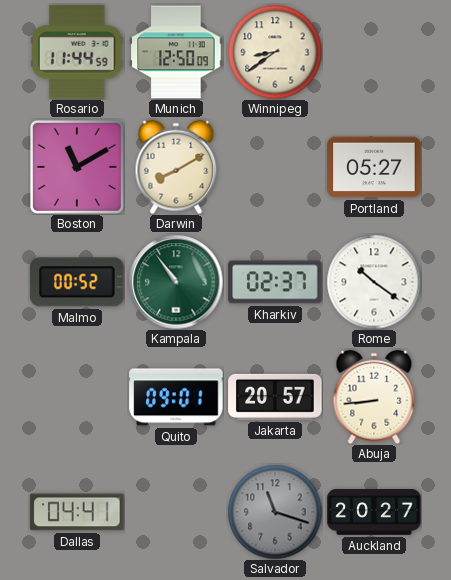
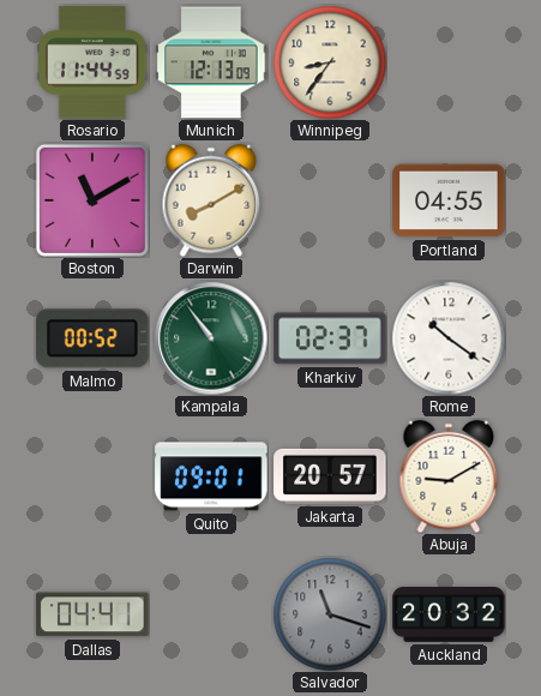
Munich: 12:50 -> 12:13
Winnipeg: 8:39 -> 8:36
Portland: 05:27 -> 04:55
Abuja: 8:44 -> 9:10
Auckland: 20:27 -> 20:32
